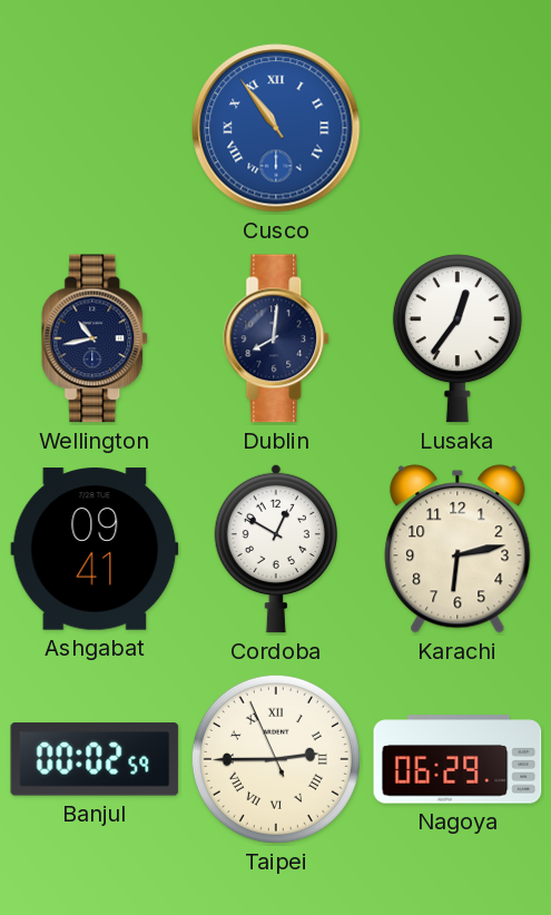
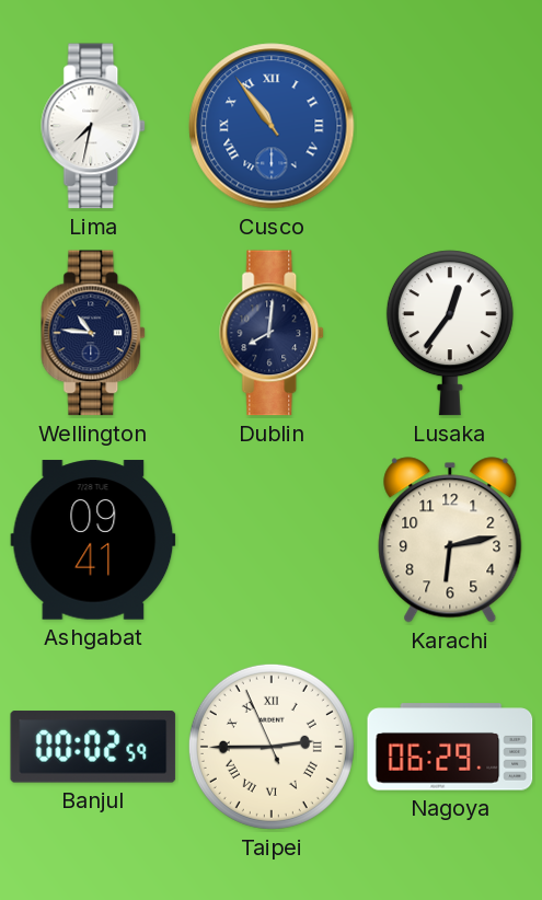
Lima: none -> 7:32
Wellington: 10:43 -> 10:46
Cordoba: 12:50 -> none
